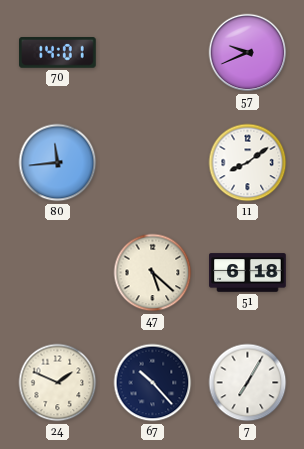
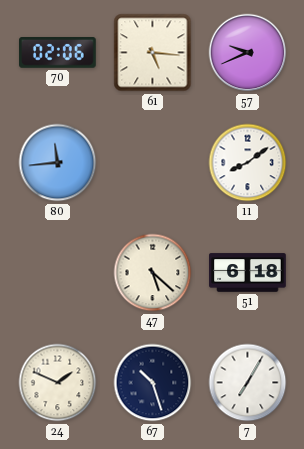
70: 14:01 -> 02:06
61: none -> 5:16
67: 10:23 -> 10:27
